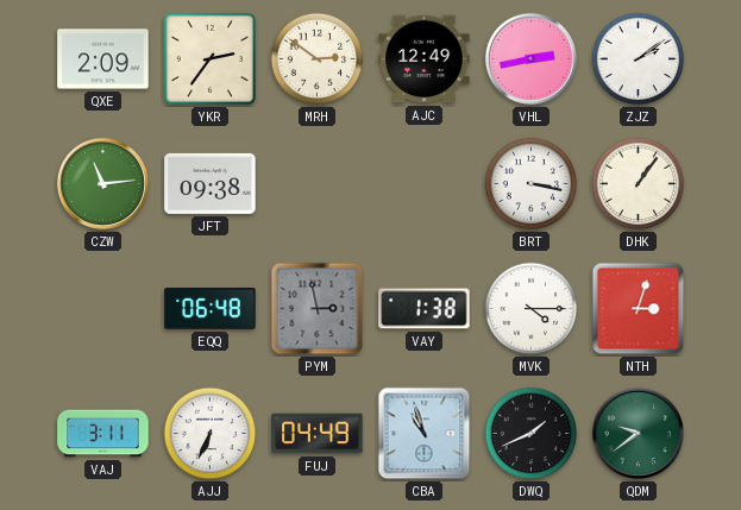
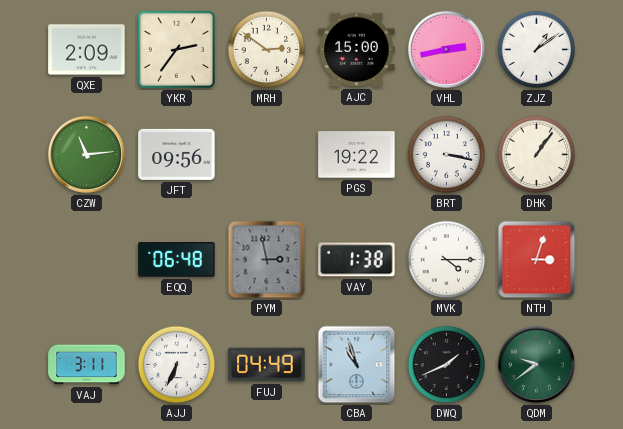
AJC: 12:49 -> 15:00
ZJZ: 2:09 -> 1:09
JFT: 09:38 -> 09:56
PGS: none -> 19:22
